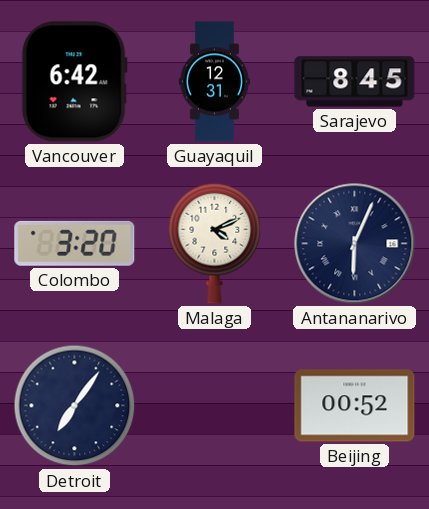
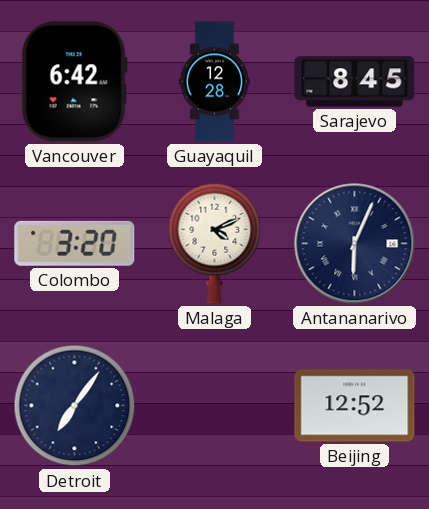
Guayaquil: 12:31 -> 12:28
Beijing: 00:52 -> 12:52
